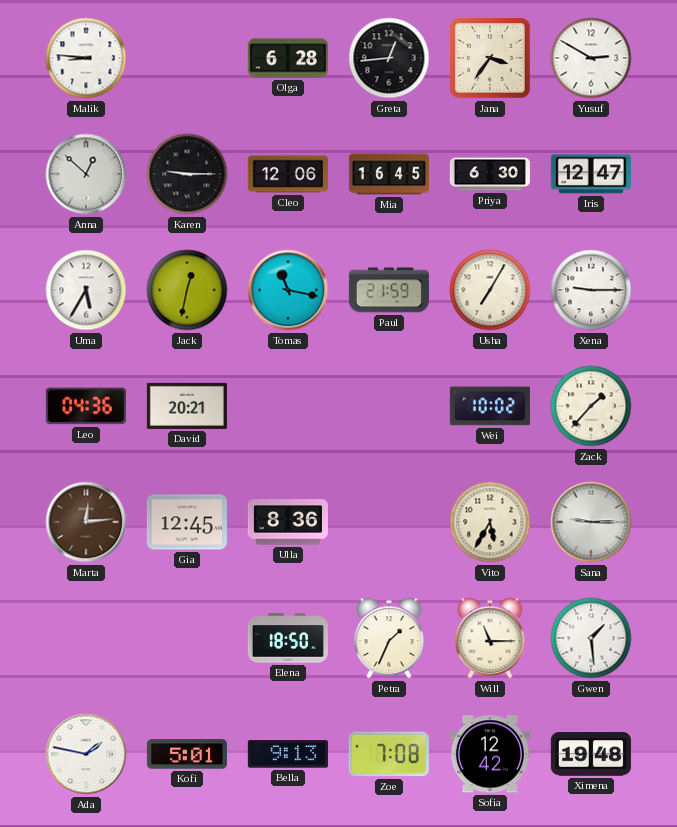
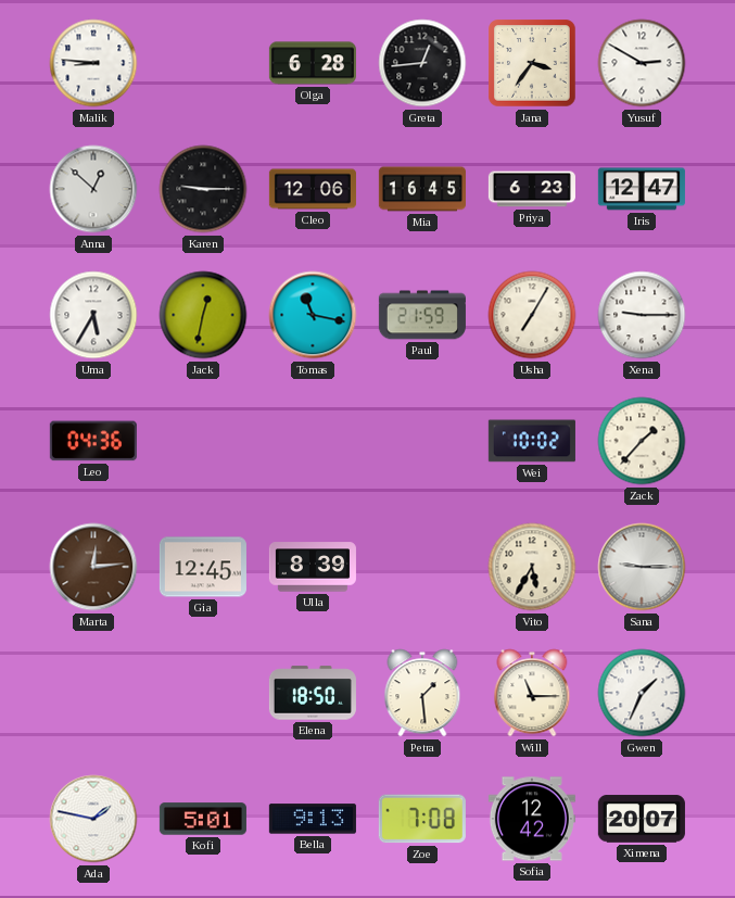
Priya: 6:30 -> 6:23
David: 20:21 -> none
Ulla: 8:36 -> 8:39
Petra: 1:34 -> 1:29
Gwen: 1:29 -> 1:34
Ximena: 19:48 -> 20:07
